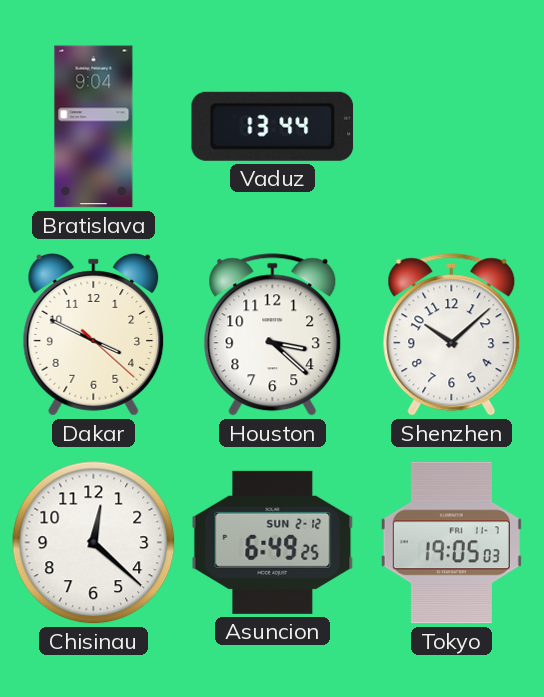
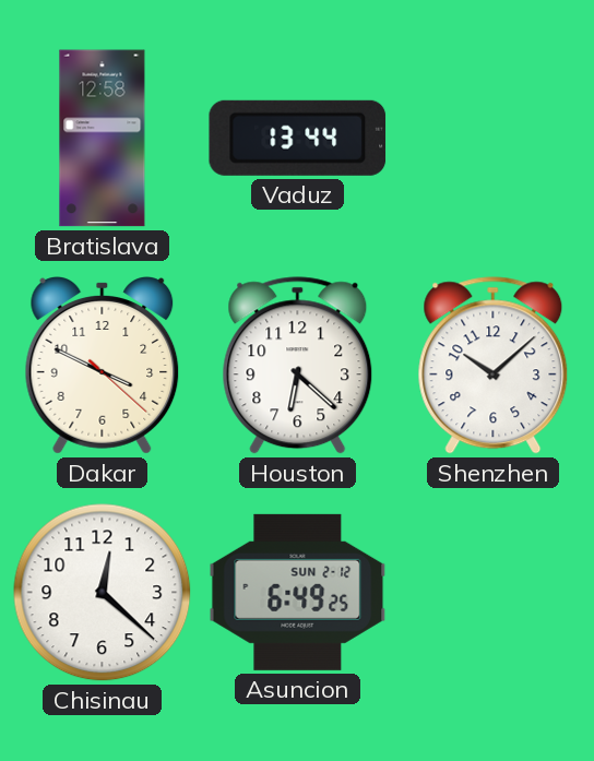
Bratislava: 9:04 -> 12:58
Houston: 3:22 -> 6:22
Tokyo: 19:05 -> none
